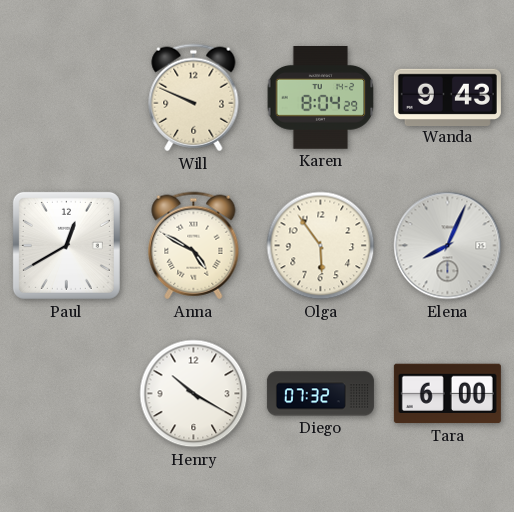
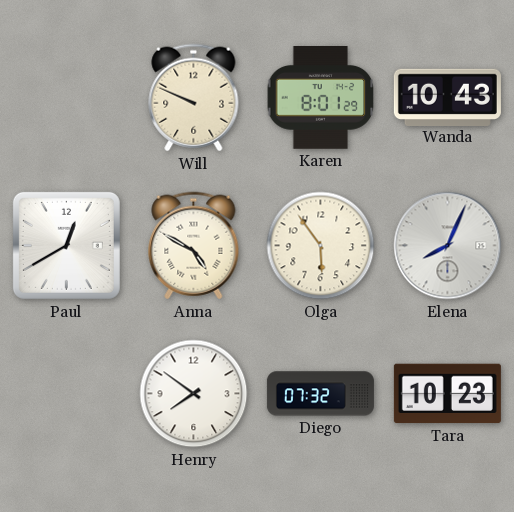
Karen: 8:04 -> 8:01
Wanda: 9:43 -> 10:43
Henry: 10:20 -> 7:51
Tara: 6:00 -> 10:23
